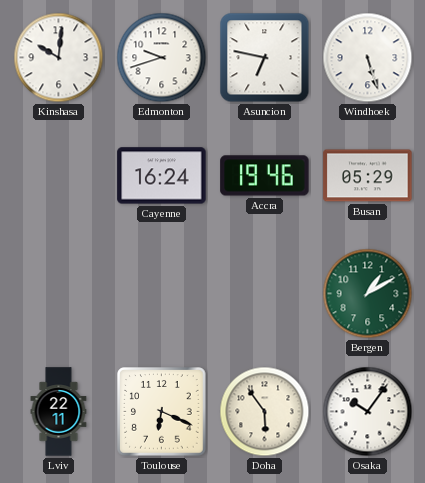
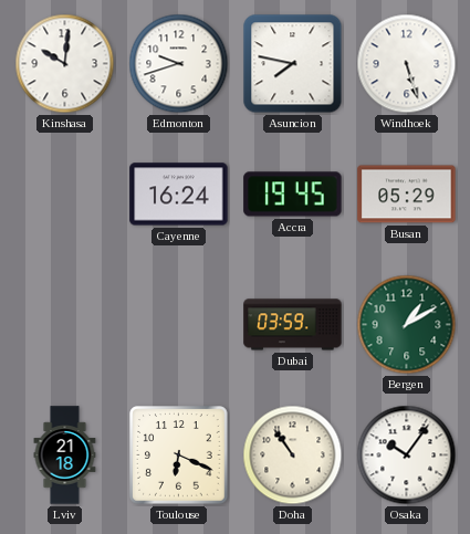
Asuncion: 6:47 -> 7:47
Accra: 19:46 -> 19:45
Dubai: none -> 03:59
Lviv: 22:11 -> 21:18
Doha: 5:54 -> 10:54
